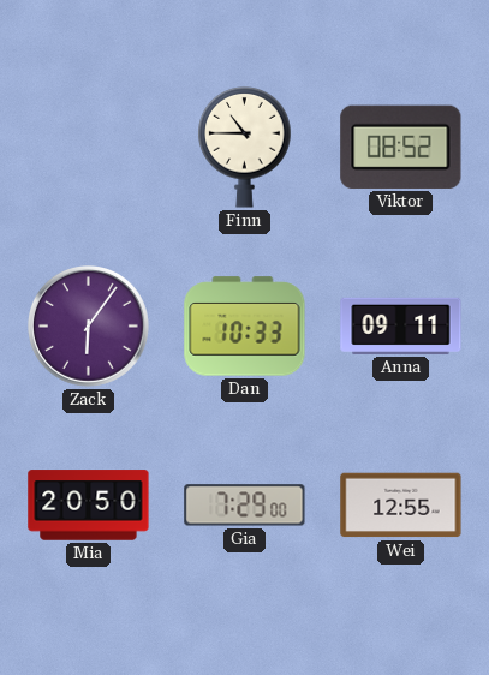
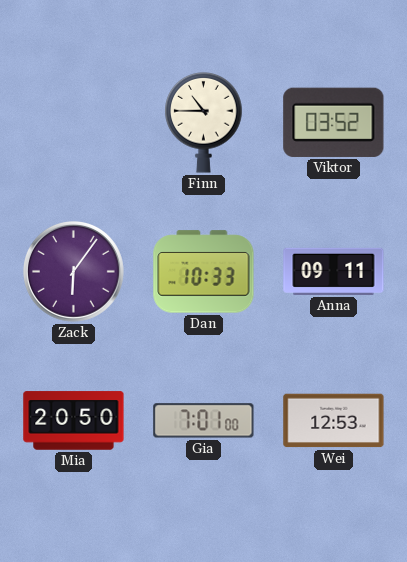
Viktor: 08:52 -> 03:52
Gia: 7:29 -> 7:01
Wei: 12:55 -> 12:53
